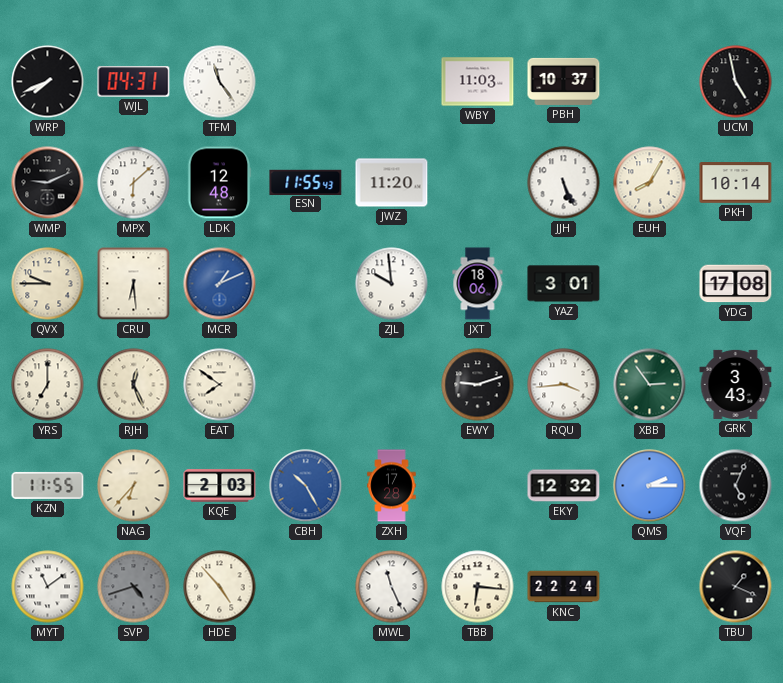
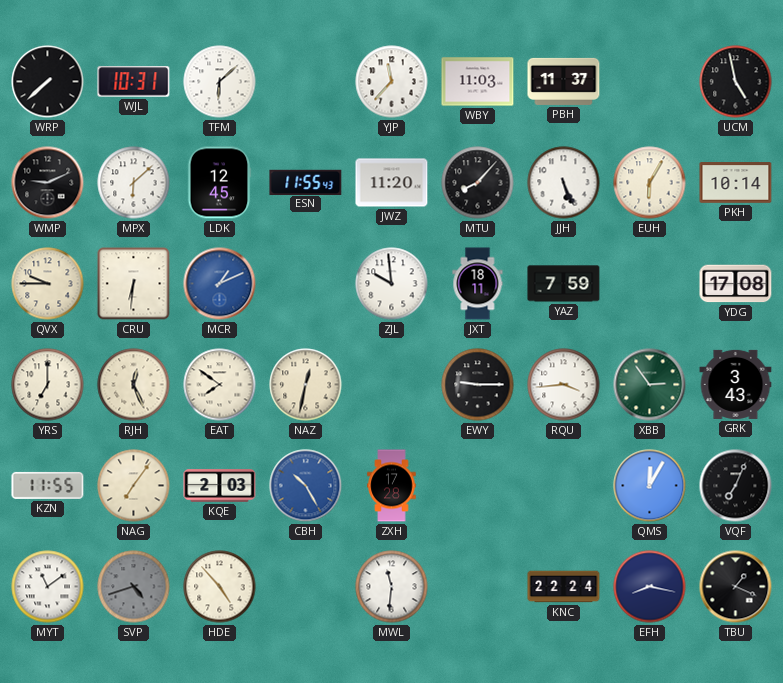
WRP: 7:41 -> 7:38
WJL: 04:31 -> 10:31
TFM: 11:24 -> 6:08
YJP: none -> 11:37
PBH: 10:37 -> 11:37
LDK: 12:48 -> 12:45
MTU: none -> 8:07
EUH: 8:05 -> 6:05
CRU: 6:29 -> 6:31
JXT: 18:06 -> 18:11
YAZ: 3:01 -> 7:59
NAZ: none -> 12:32
EWY: 9:12 -> 9:15
NAG: 6:37 -> 7:06
EKY: 12:32 -> none
QMS: 2:15 -> 12:05
VQF: 5:04 -> 7:04
MWL: 11:26 -> 11:31
TBB: 6:16 -> none
EFH: none -> 8:17
